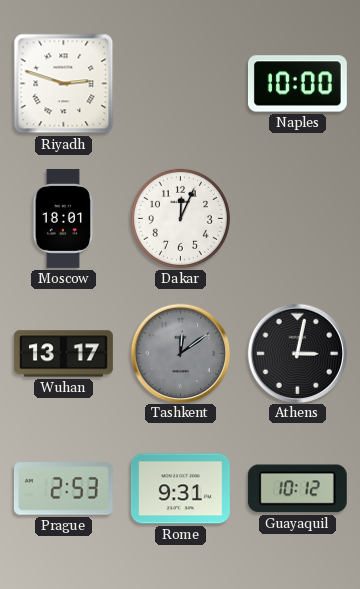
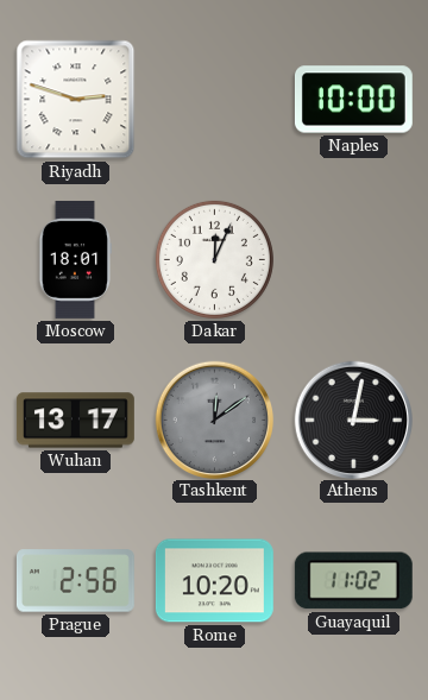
Prague: 2:53 -> 2:56
Rome: 9:31 -> 10:20
Guayaquil: 10:12 -> 11:02
